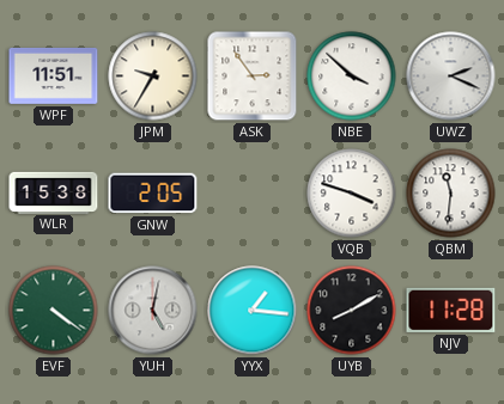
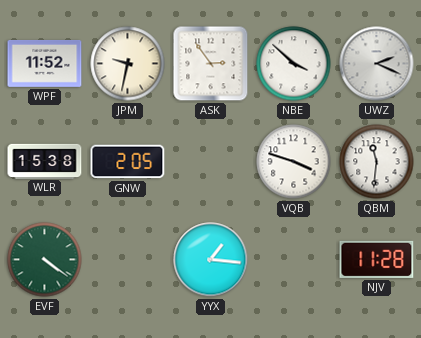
WPF: 11:51 -> 11:52
JPM: 9:35 -> 9:32
YUH: 5:02 -> none
UYB: 8:10 -> none
